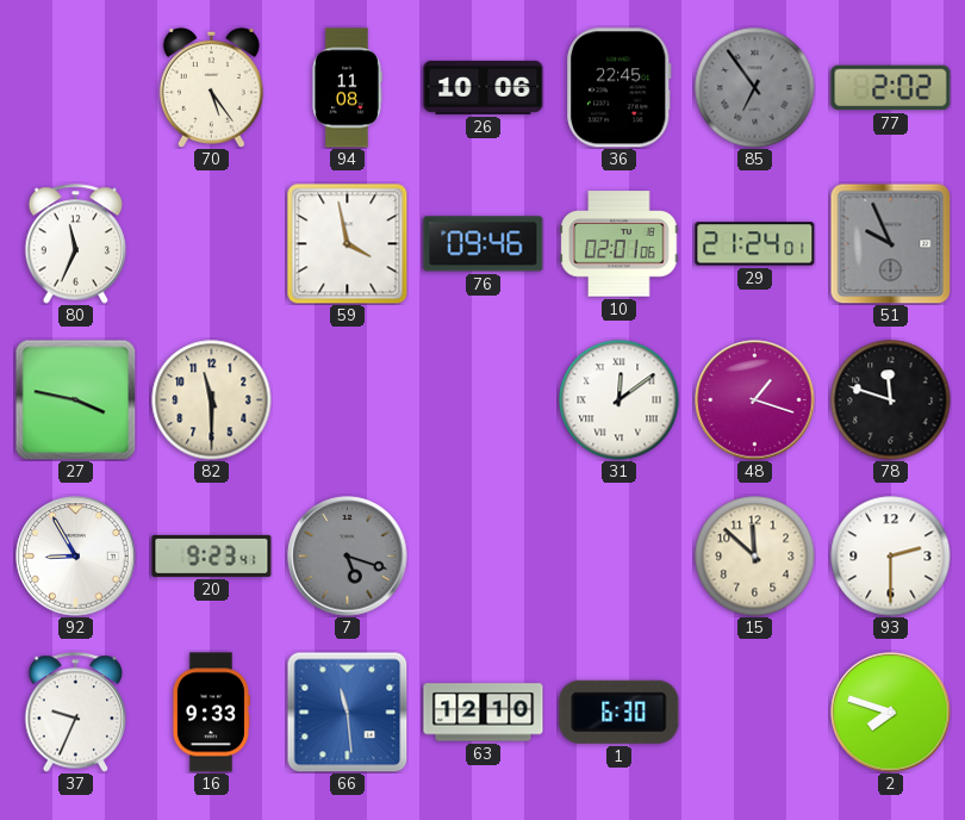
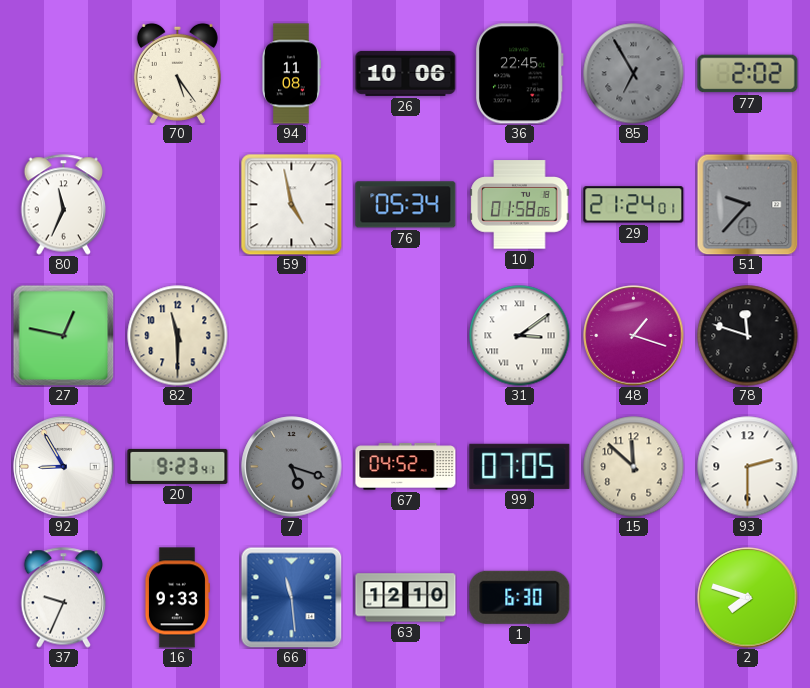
85: 6:54 -> 6:55
59: 3:58 -> 4:58
76: 09:46 -> 05:34
10: 02:01 -> 01:58
51: 9:56 -> 9:37
27: 3:47 -> 12:47
31: 12:09 -> 3:09
67: none -> 04:52
99: none -> 07:05
